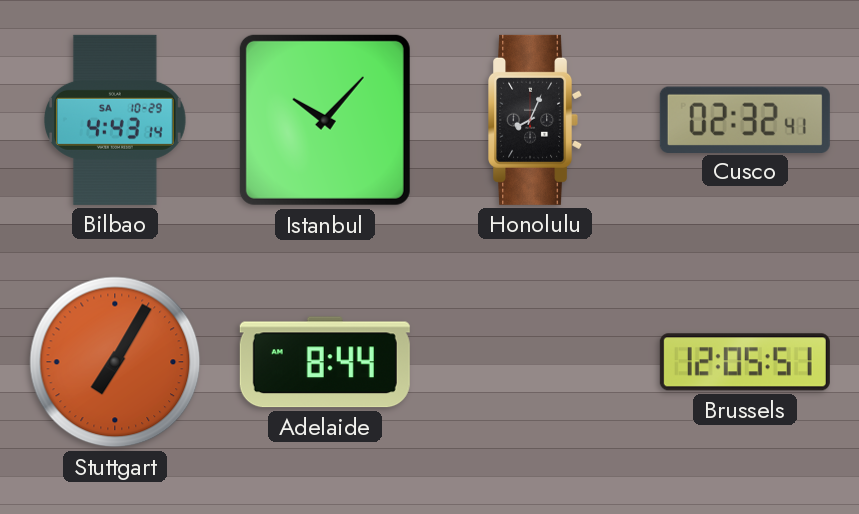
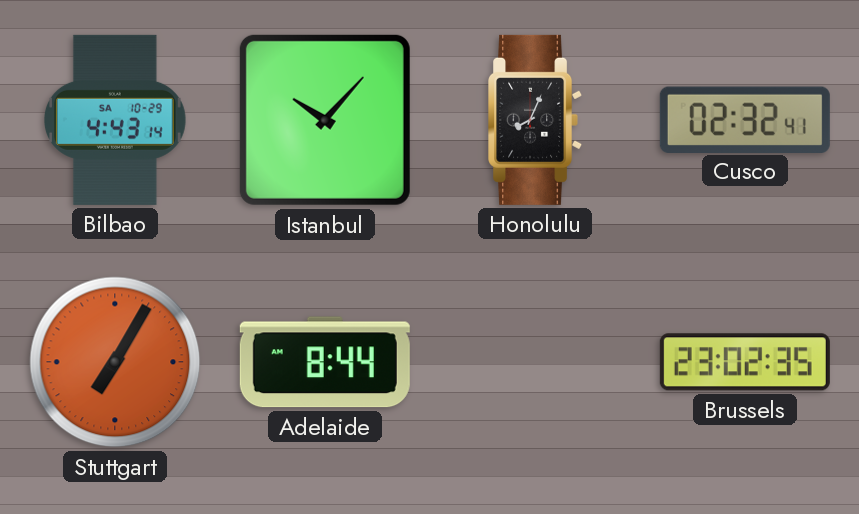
Brussels: 12:05 -> 23:02
